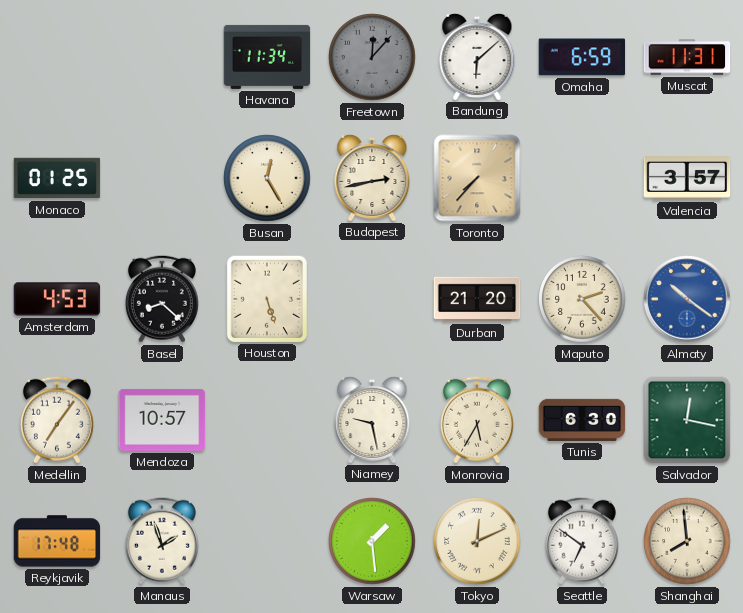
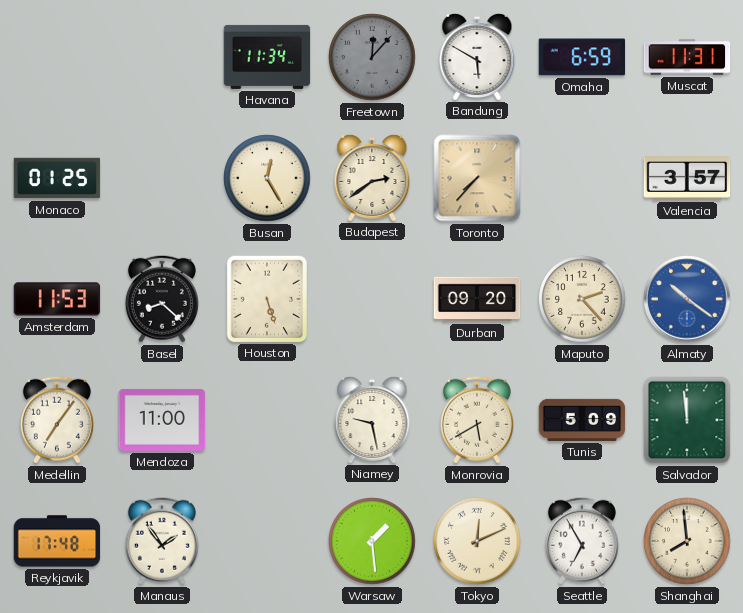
Bandung: 6:08 -> 5:50
Budapest: 2:43 -> 2:39
Amsterdam: 4:53 -> 11:53
Durban: 21:20 -> 09:20
Mendoza: 10:57 -> 11:00
Monrovia: 5:35 -> 5:40
Tunis: 6:30 -> 5:09
Salvador: 12:17 -> 11:59
Manaus: 1:57 -> 1:54
Seattle: 6:51 -> 6:55
